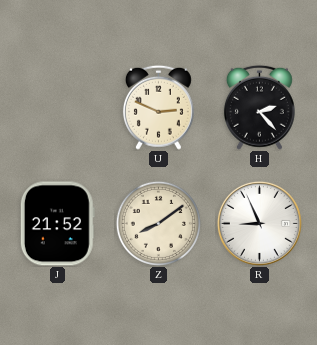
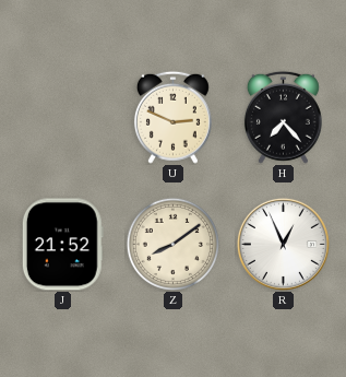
H: 2:23 -> 7:23
R: 8:56 -> 12:56
